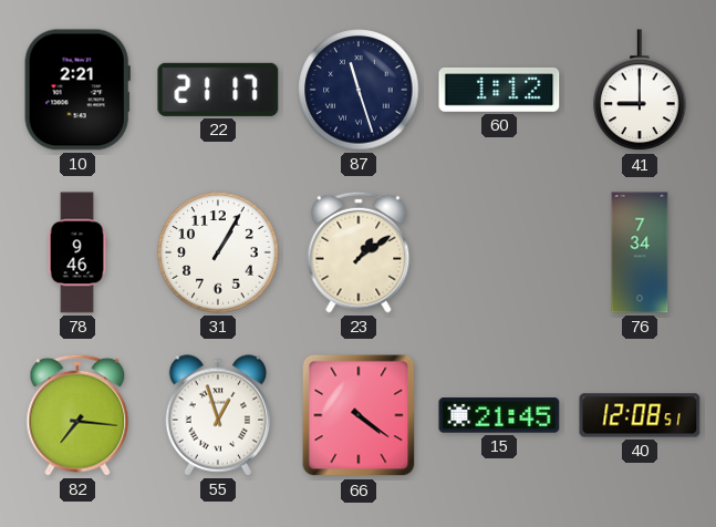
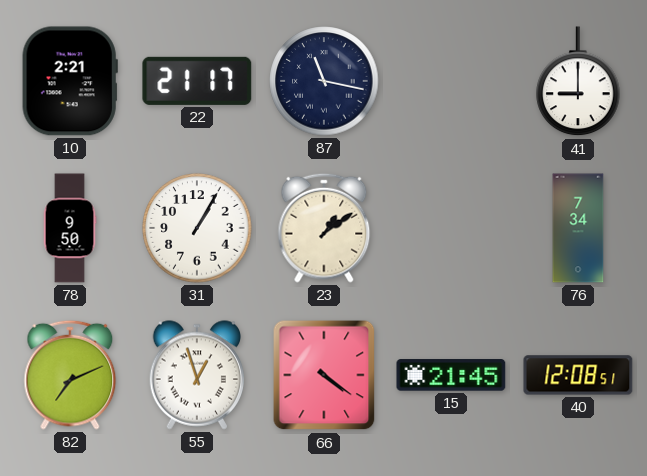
87: 11:27 -> 11:17
60: 1:12 -> none
78: 9:46 -> 9:50
82: 7:16 -> 7:11
